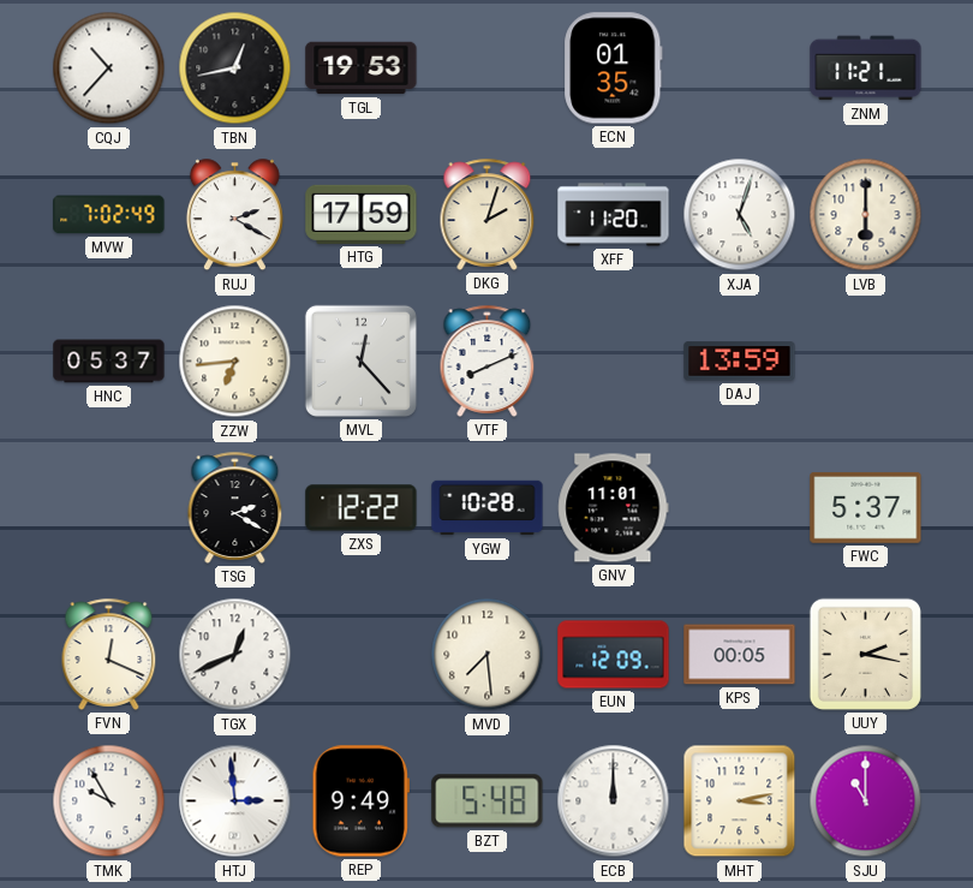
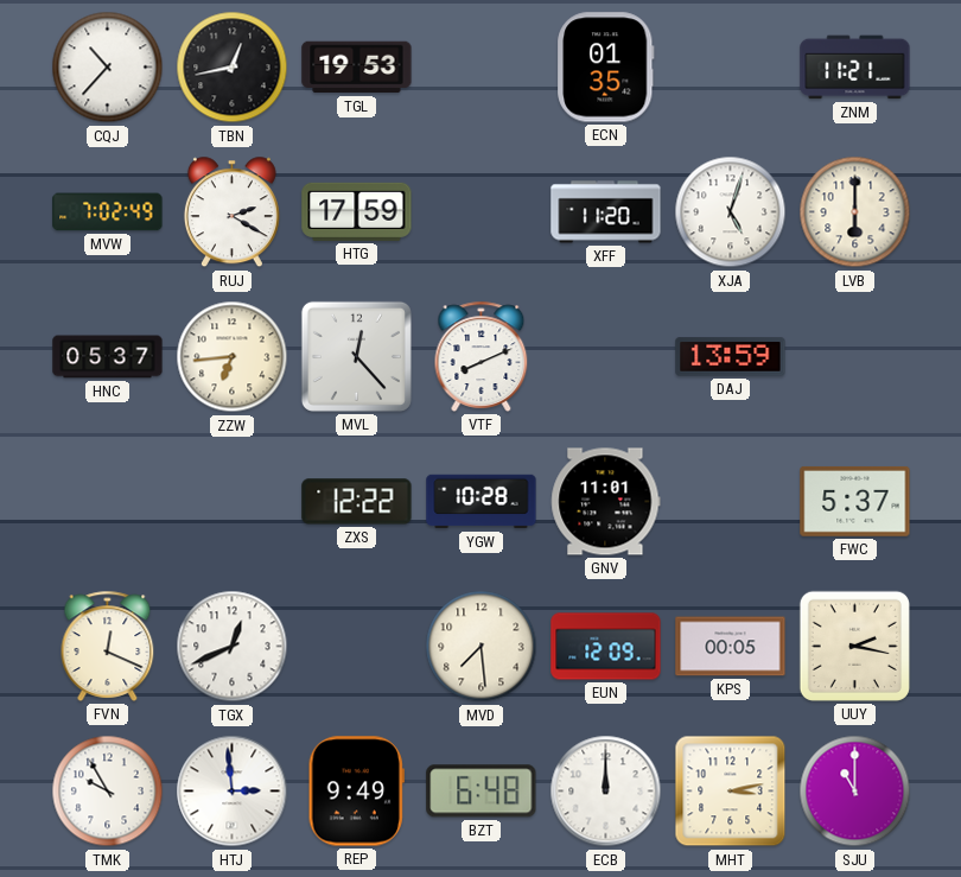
DKG: 2:03 -> none
TSG: 2:20 -> none
BZT: 5:48 -> 6:48
